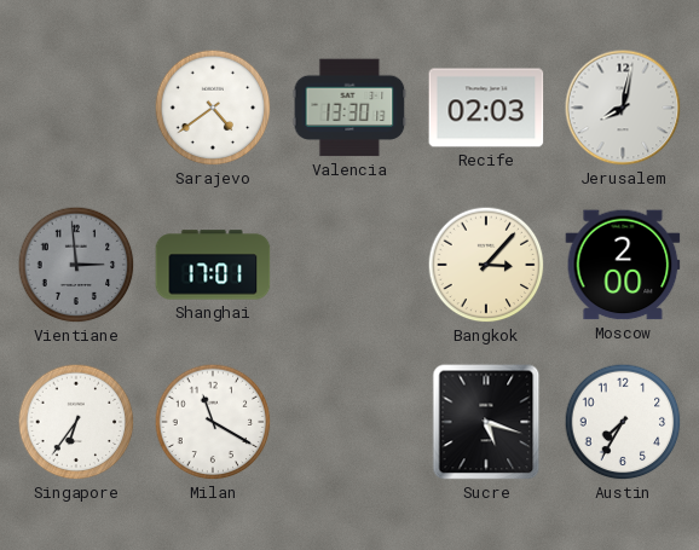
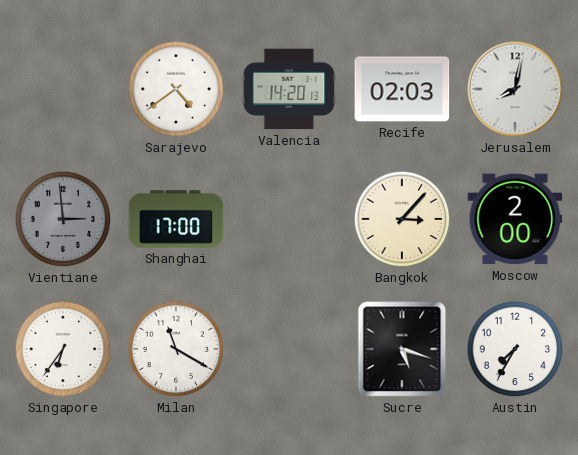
Valencia: 13:30 -> 14:20
Shanghai: 17:01 -> 17:00
